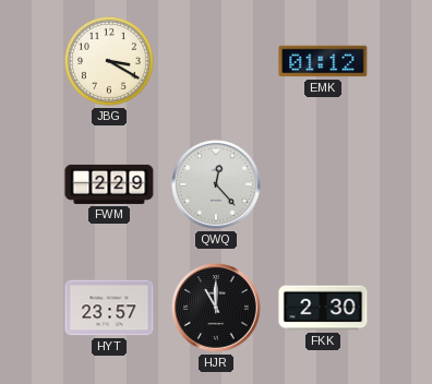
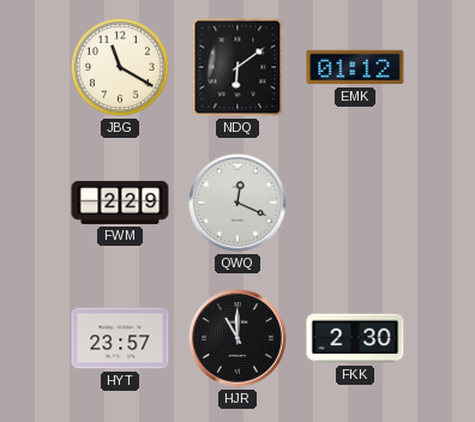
JBG: 3:20 -> 11:20
NDQ: none -> 6:09
QWQ: 12:23 -> 12:19
